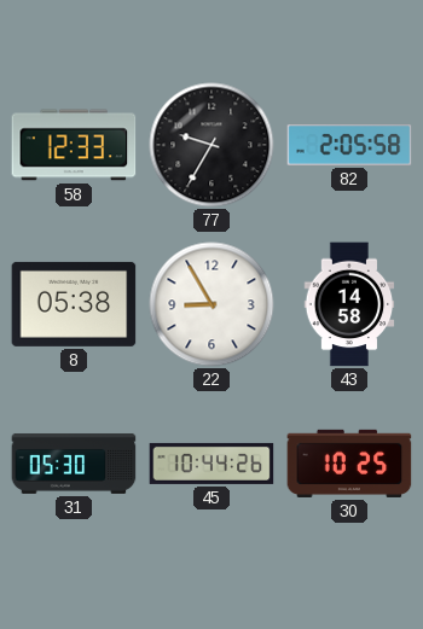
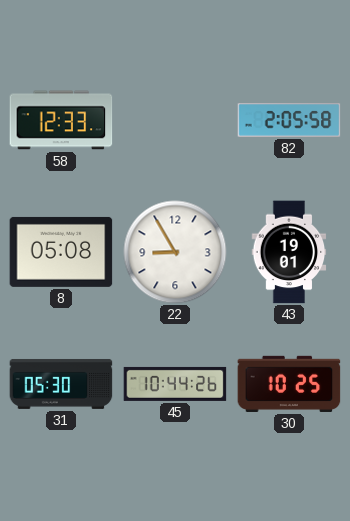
77: 9:35 -> none
8: 05:38 -> 05:08
43: 14:58 -> 19:01
